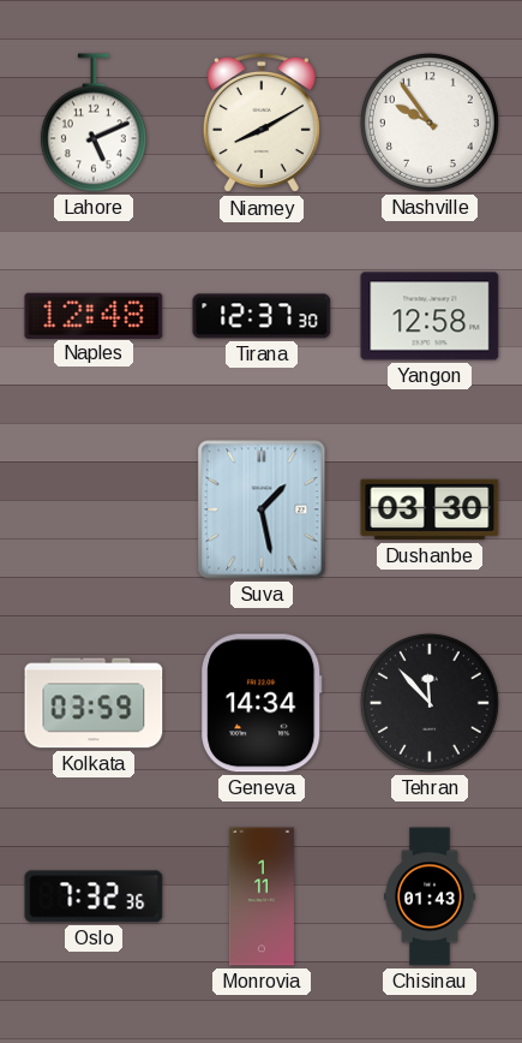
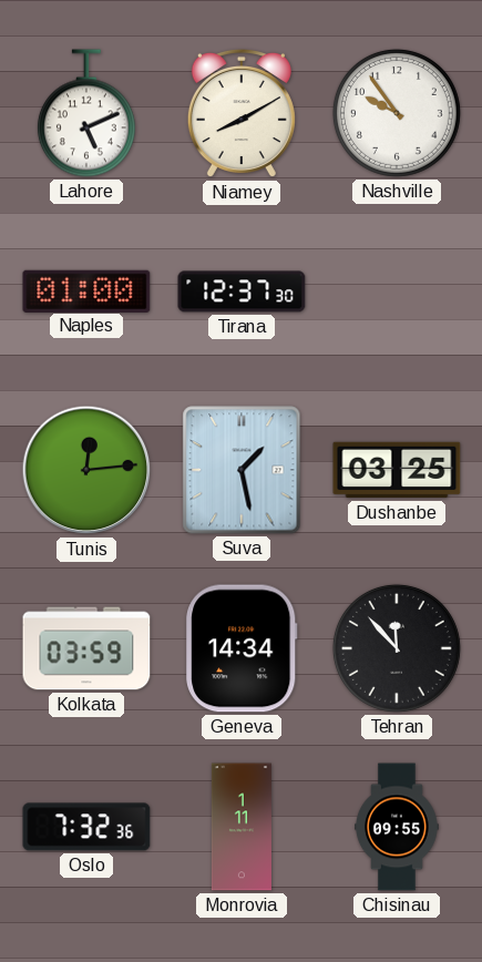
Naples: 12:48 -> 01:00
Yangon: 12:58 -> none
Tunis: none -> 12:14
Dushanbe: 03:30 -> 03:25
Chisinau: 01:43 -> 09:55
